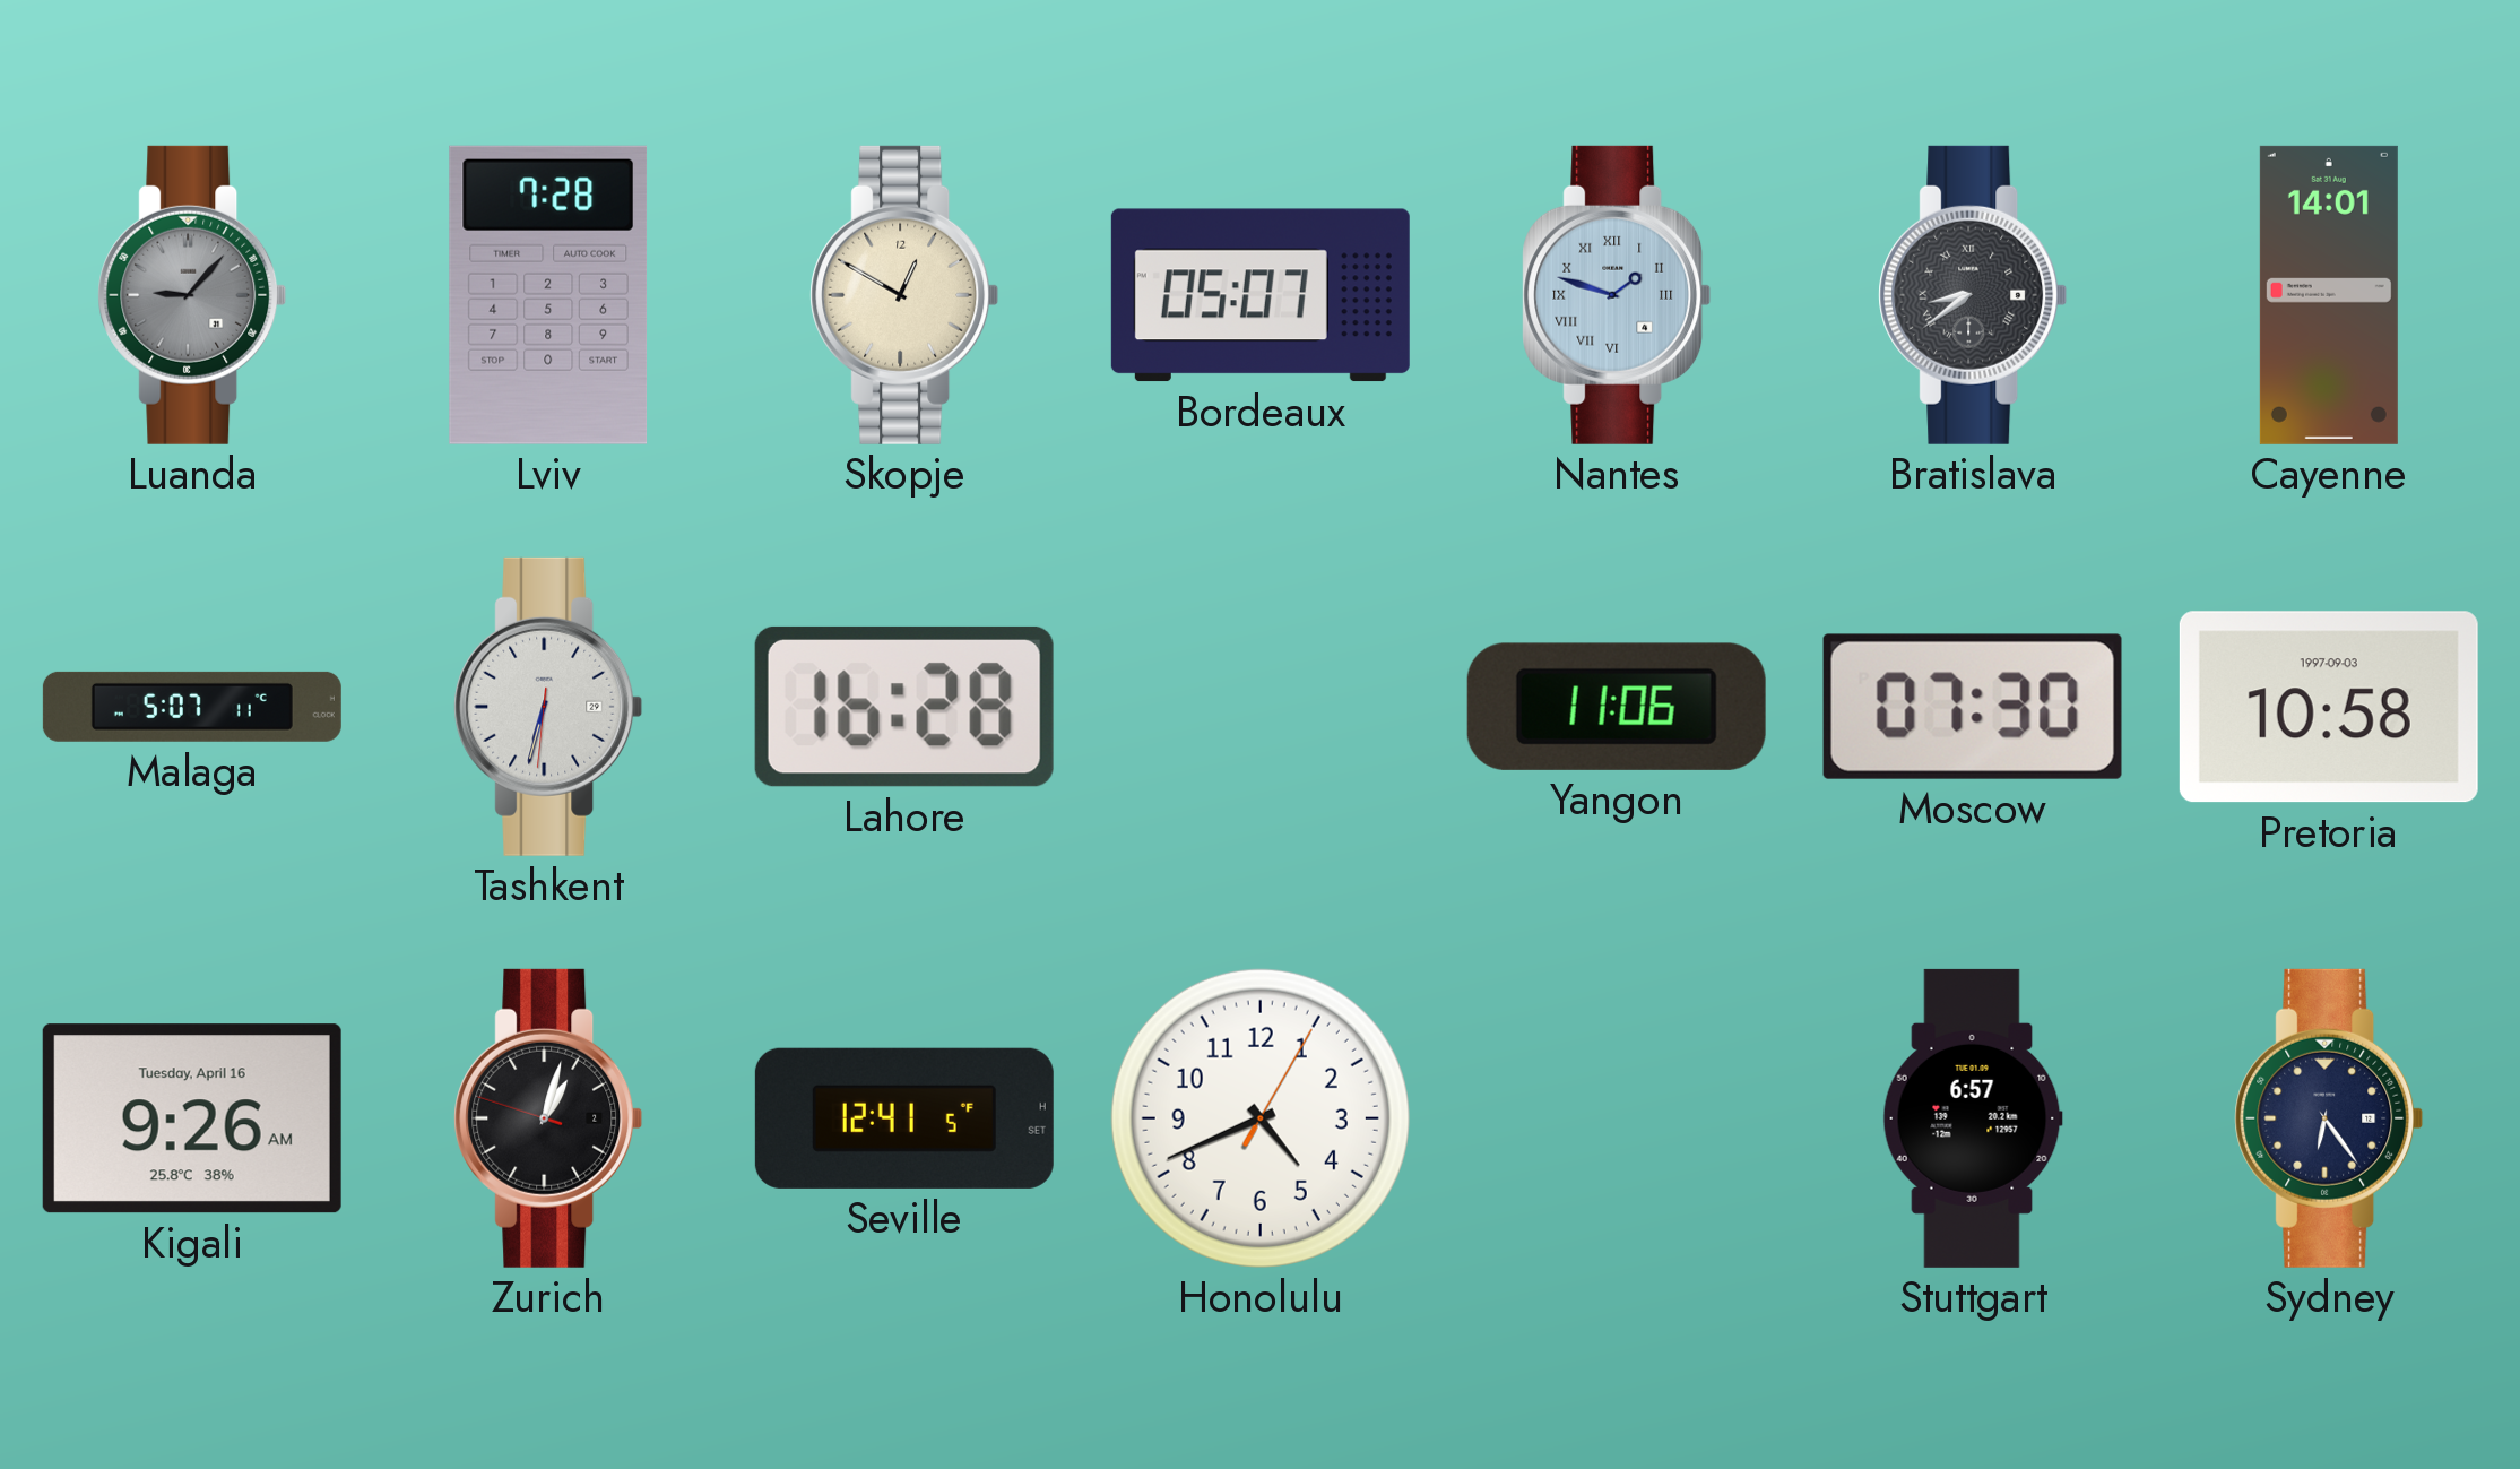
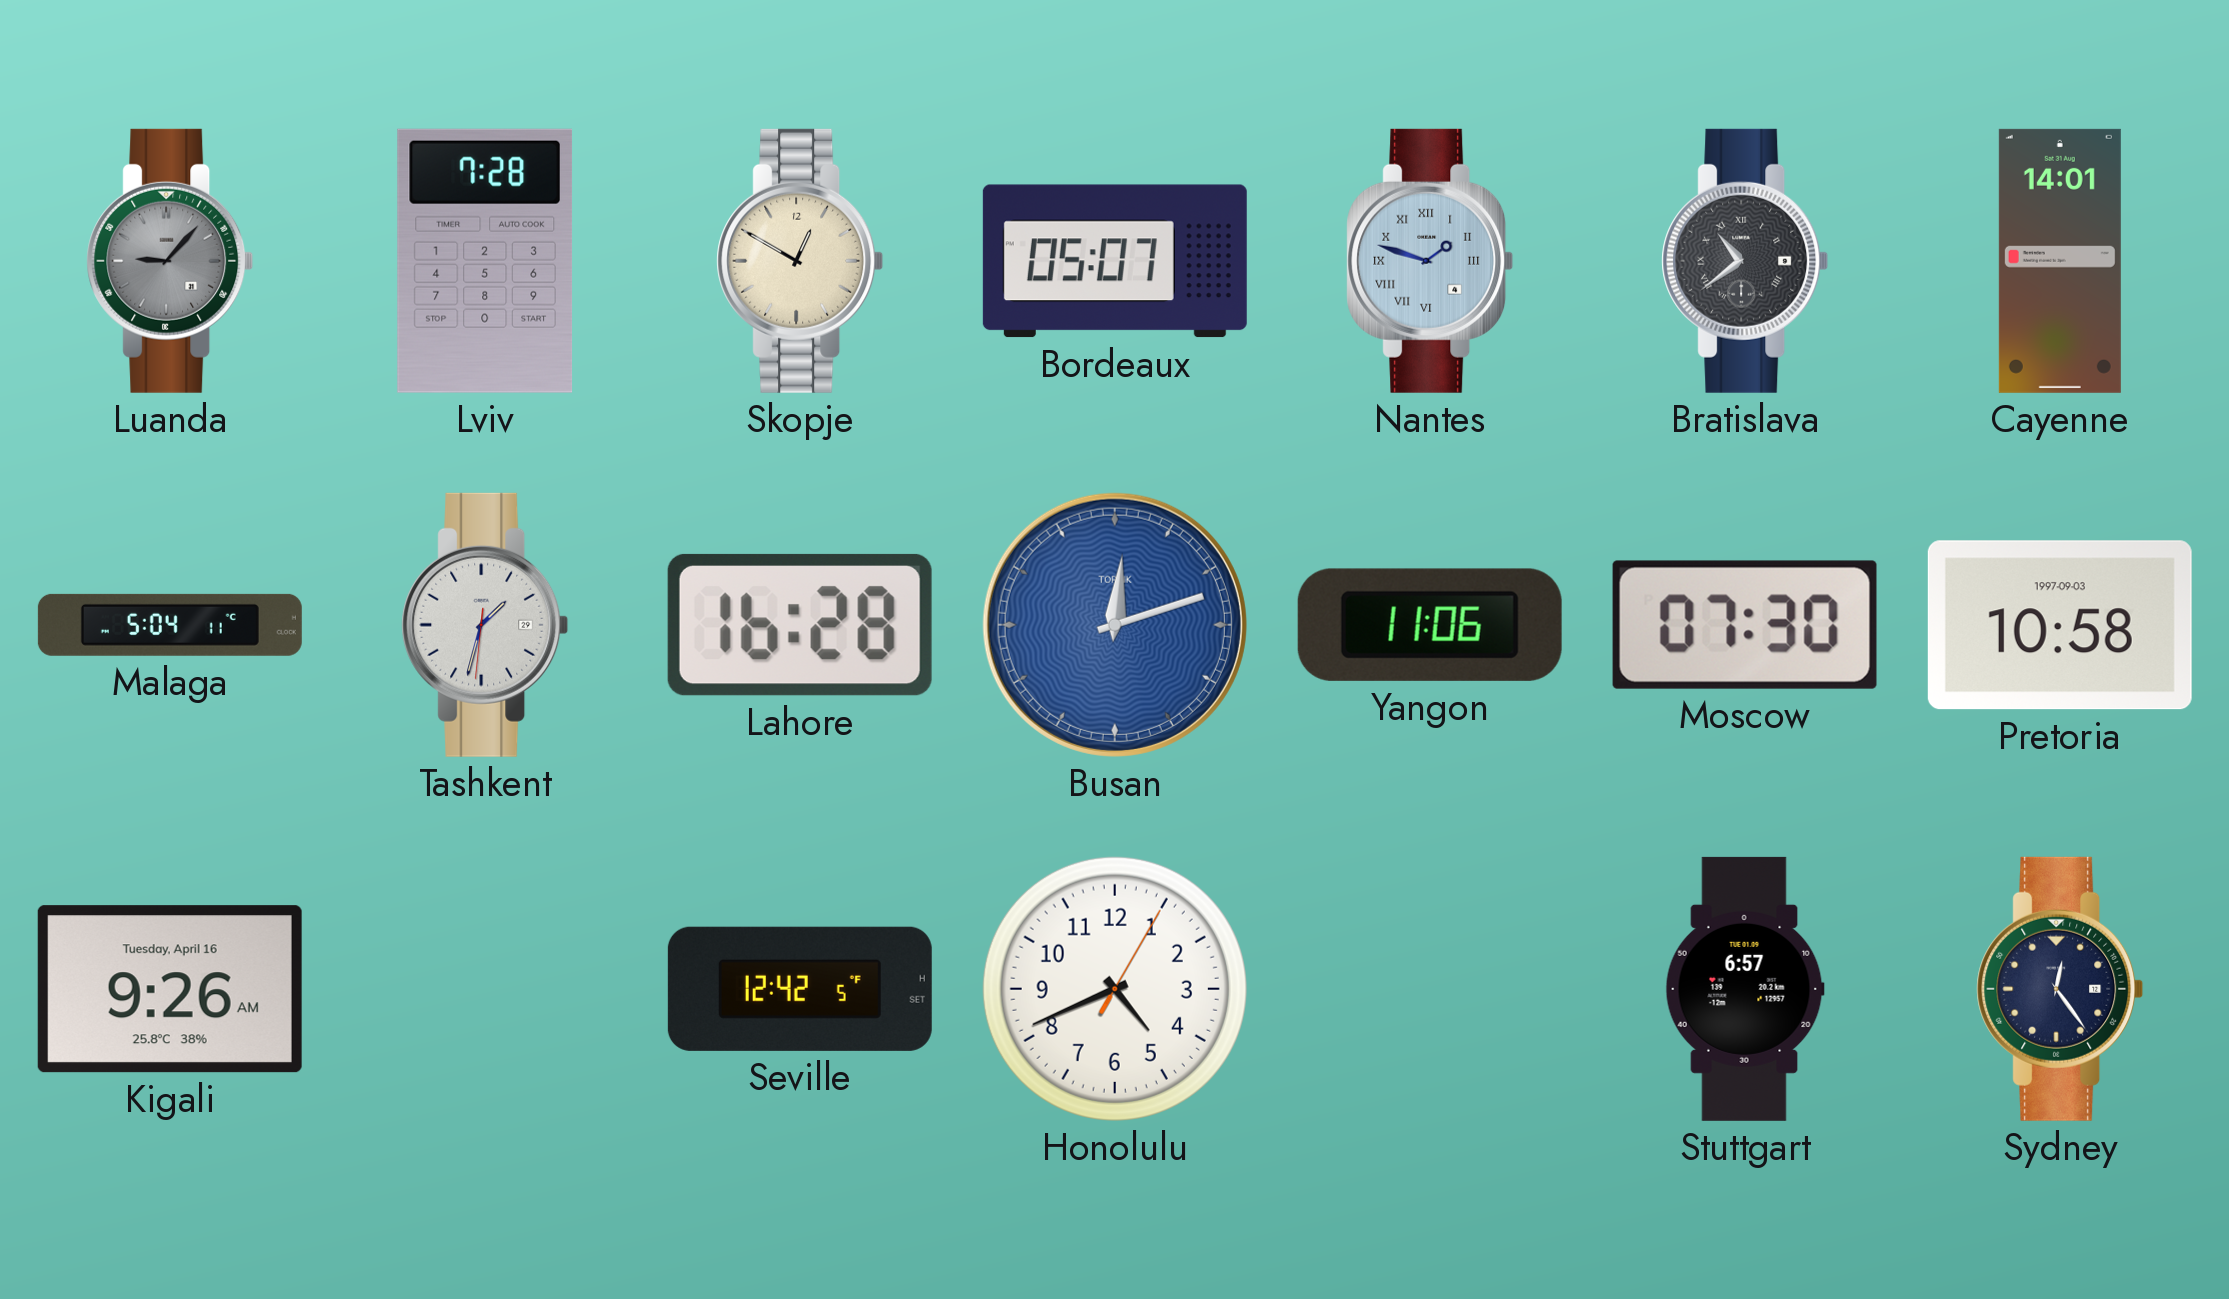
Bratislava: 8:39 -> 10:39
Malaga: 5:07 -> 5:04
Tashkent: 6:32 -> 1:32
Busan: none -> 12:12
Zurich: 1:02 -> none
Seville: 12:41 -> 12:42
Sydney: 6:24 -> 12:24
